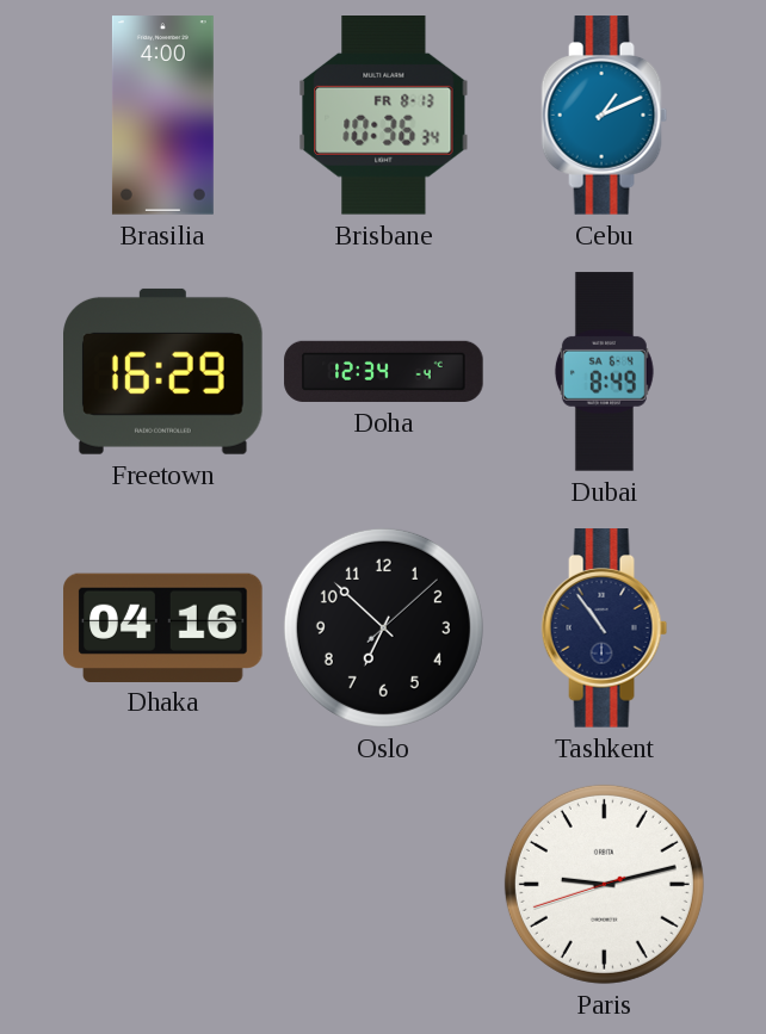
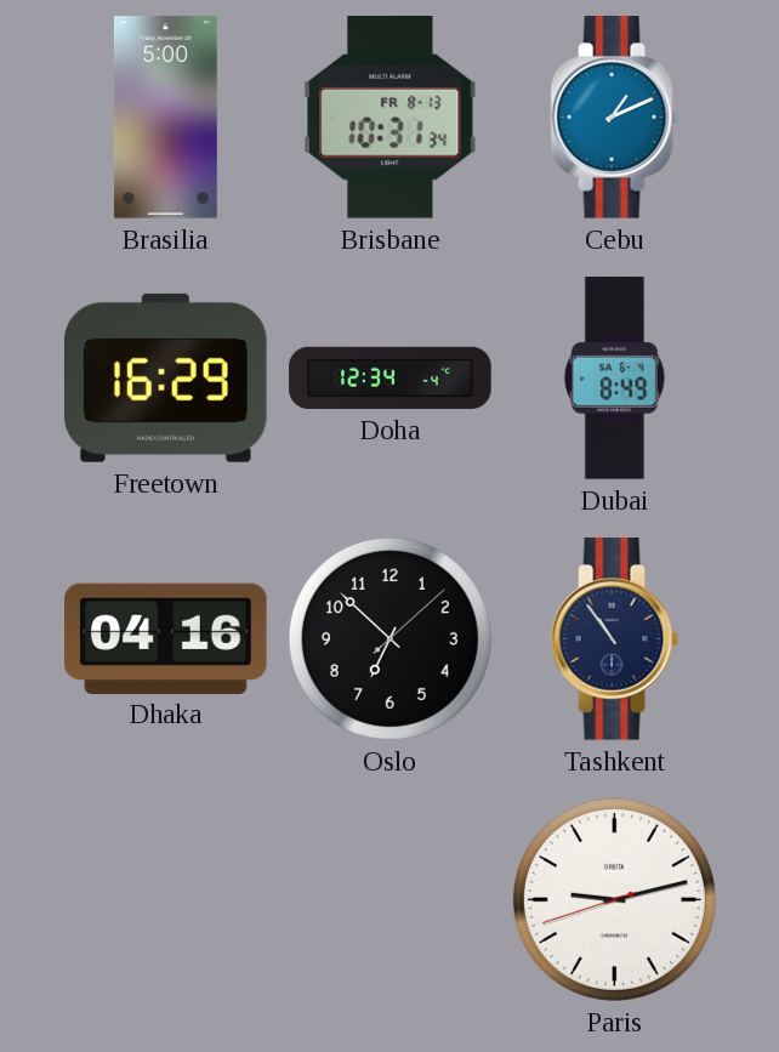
Brasilia: 4:00 -> 5:00
Brisbane: 10:36 -> 10:31
